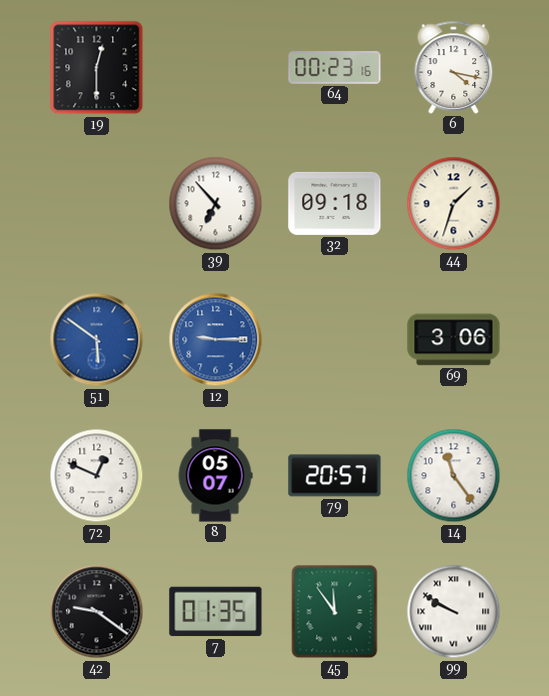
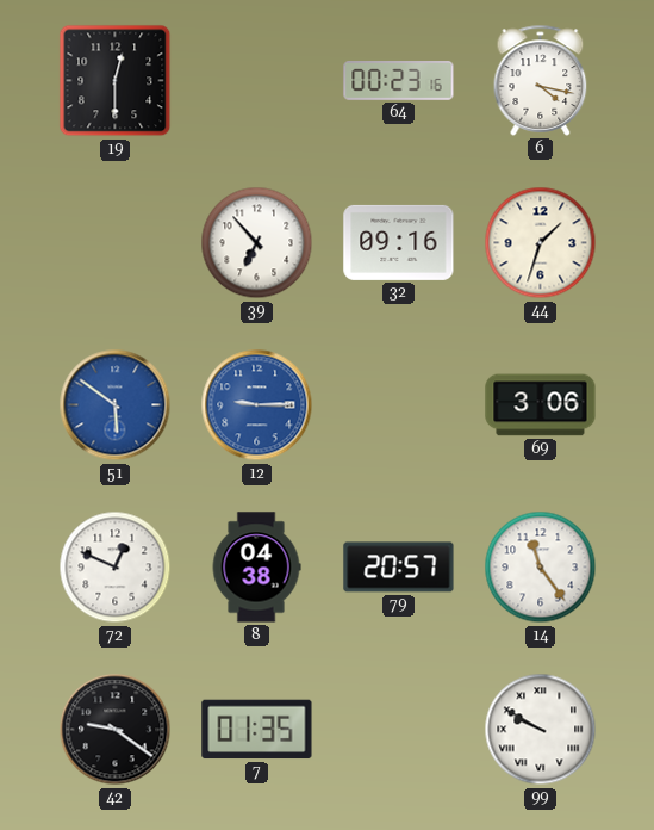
32: 09:18 -> 09:16
8: 05:07 -> 04:38
45: 11:54 -> none
